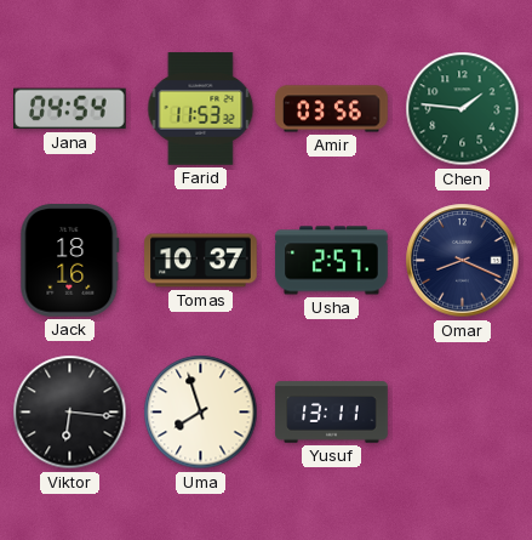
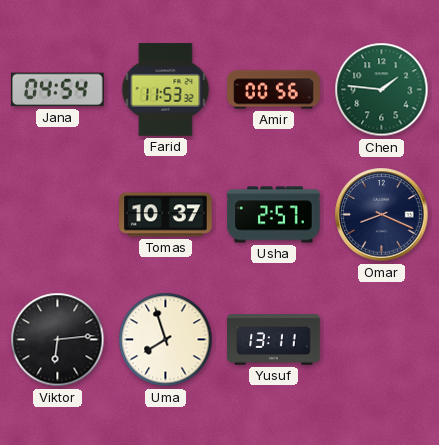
Amir: 03:56 -> 00:56
Jack: 18:16 -> none
Viktor: 6:16 -> 6:14
